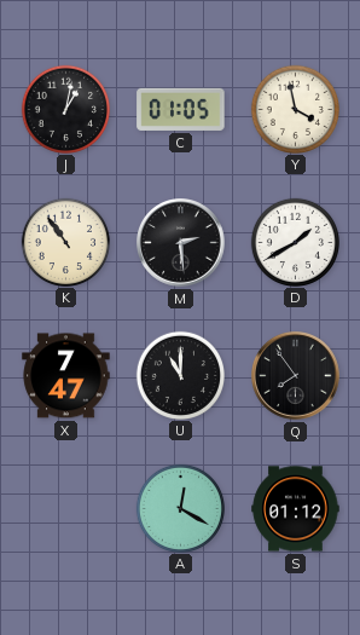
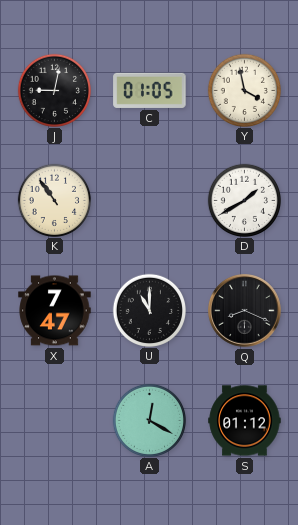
J: 1:02 -> 9:02
M: 2:29 -> none
Q: 7:54 -> 8:19
